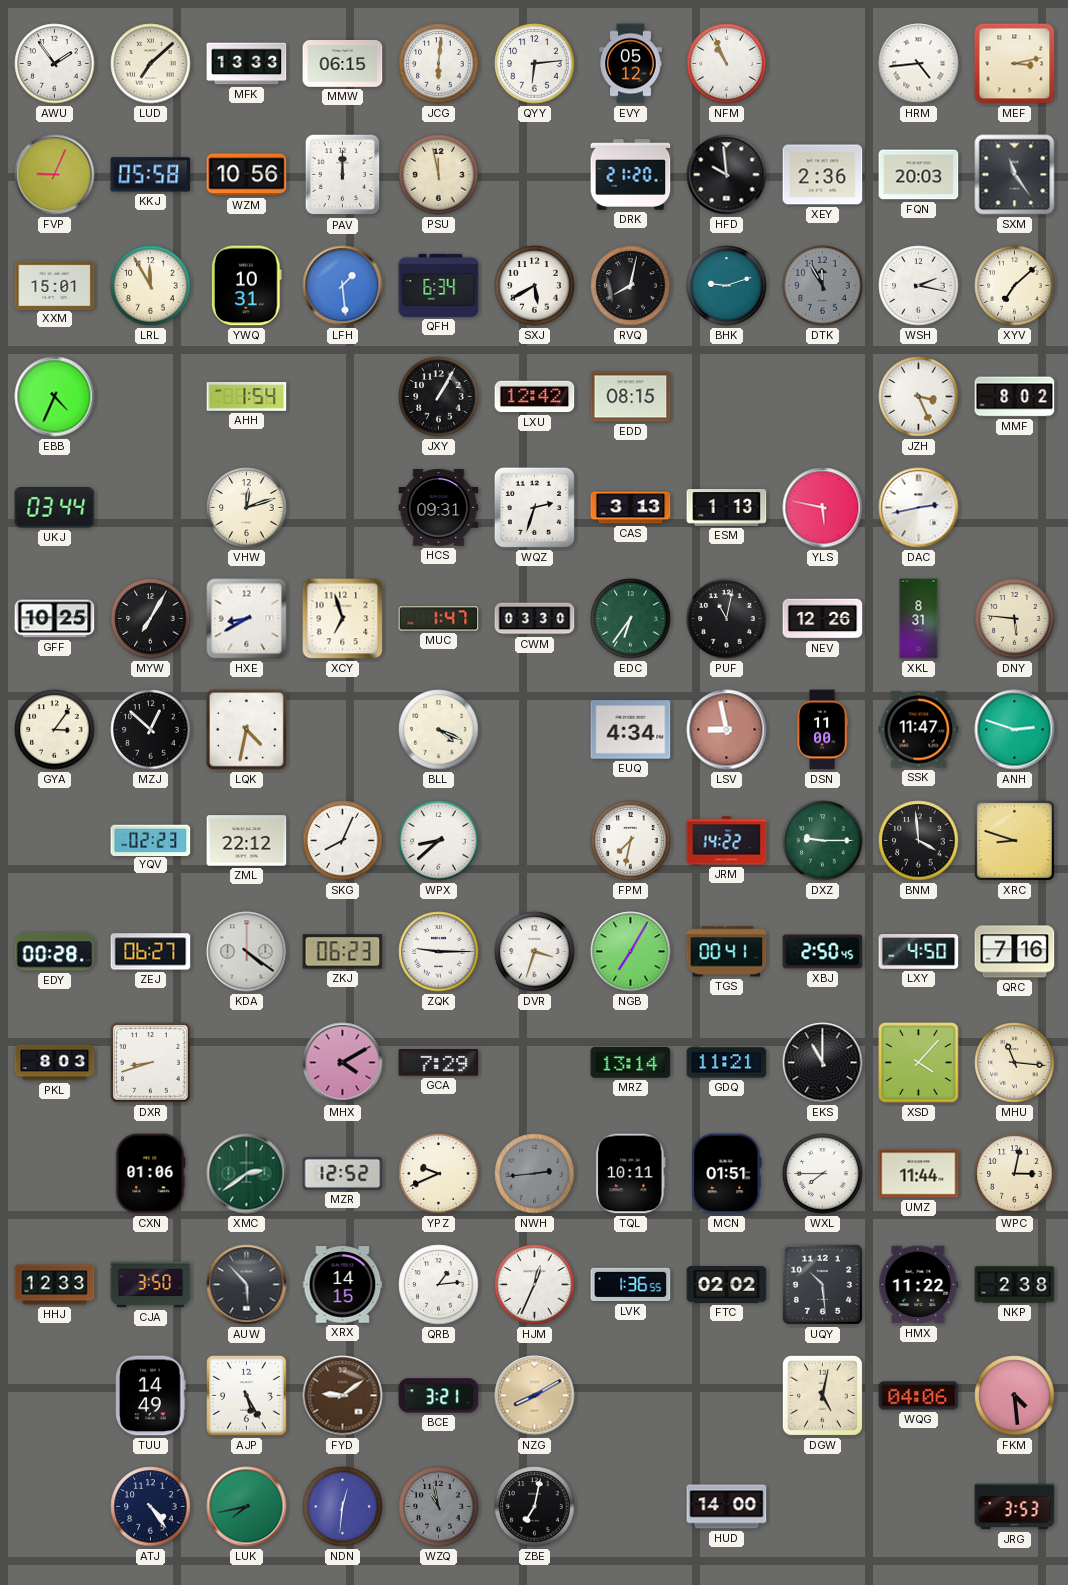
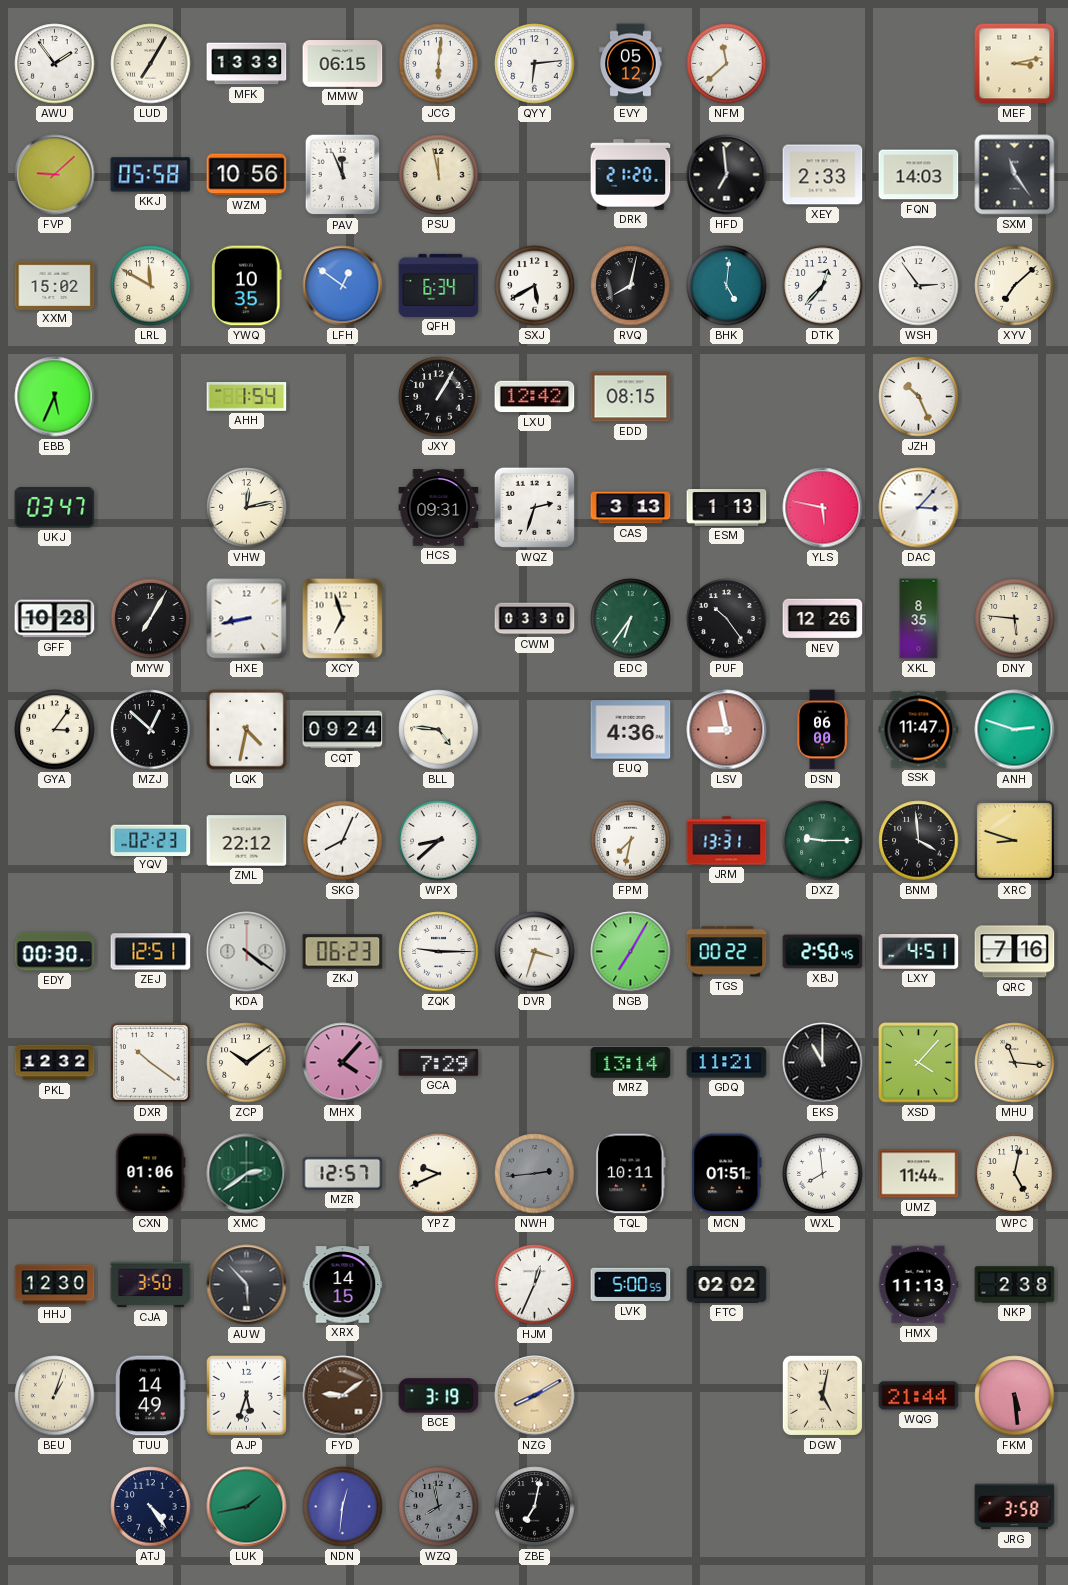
LUD: 7:08 -> 7:05
NFM: 10:56 -> 11:38
HRM: 4:44 -> none
FVP: 9:04 -> 9:08
PAV: 12:00 -> 11:56
HFD: 9:59 -> 6:59
XEY: 2:36 -> 2:33
FQN: 20:03 -> 14:03
XXM: 15:01 -> 15:02
LRL: 11:55 -> 11:50
YWQ: 10:31 -> 10:35
LFH: 1:29 -> 12:51
BHK: 9:12 -> 5:01
DTK: 11:55 -> 12:37
DTK dial: grey -> white
WSH: 2:17 -> 2:54
EBB: 4:34 -> 5:34
JZH: 3:26 -> 10:26
MMF: 8:02 -> none
UKJ: 03:44 -> 03:47
VHW: 12:12 -> 12:13
DAC: 2:43 -> 3:07
GFF: 10:25 -> 10:28
HXE: 8:40 -> 8:43
MUC: 1:47 -> none
PUF: 11:02 -> 10:24
XKL: 8:31 -> 8:35
CQT: none -> 09:24
BLL: 4:19 -> 4:46
EUQ: 4:34 -> 4:36
DSN: 11:00 -> 06:00
JRM: 14:22 -> 13:31
EDY: 00:28 -> 00:30
ZEJ: 06:27 -> 12:51
TGS: 00:41 -> 00:22
LXY: 4:50 -> 4:51
PKL: 8:03 -> 12:32
DXR: 8:42 -> 10:21
ZCP: none -> 10:09
MHX: 4:10 -> 4:07
MZR: 12:52 -> 12:57
WXL: 7:45 -> 7:59
WPC: 3:02 -> 5:02
HHJ: 12:33 -> 12:30
QRB: 1:14 -> none
LVK: 1:36 -> 5:00
UQY: 10:29 -> none
HMX: 11:22 -> 11:13
BEU: none -> 1:03
AJP: 5:25 -> 5:33
BCE: 3:21 -> 3:19
WQG: 04:06 -> 21:44
FKM: 4:29 -> 5:29
LUK: 7:43 -> 1:43
WZQ: 10:58 -> 7:58
HUD: 14:00 -> none
JRG: 3:53 -> 3:58
